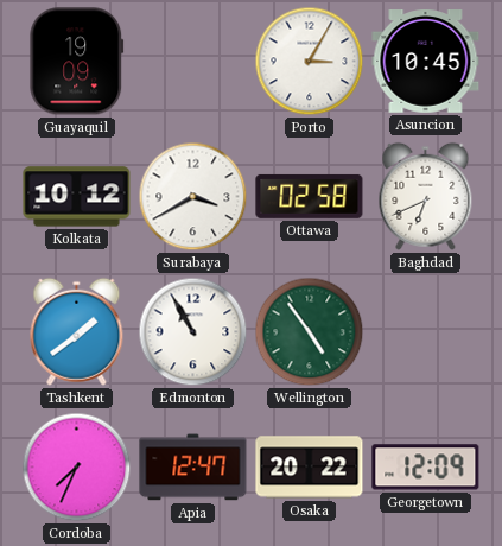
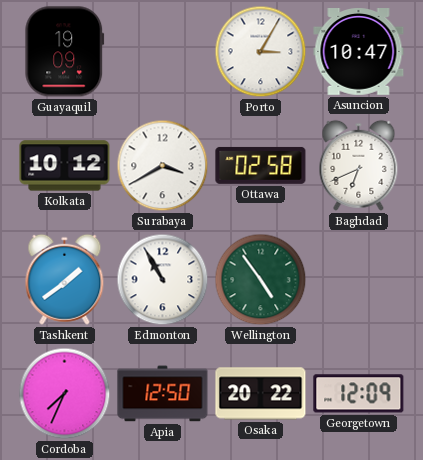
Asuncion: 10:45 -> 10:47
Apia: 12:47 -> 12:50
